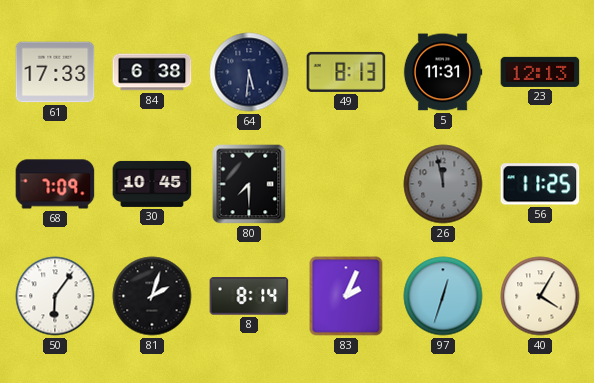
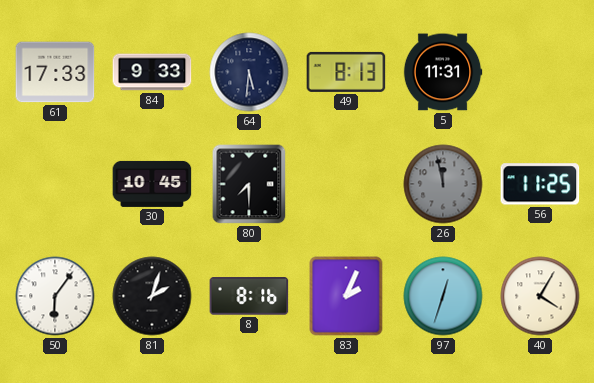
84: 6:38 -> 9:33
23: 12:13 -> none
68: 7:09 -> none
8: 8:14 -> 8:16
